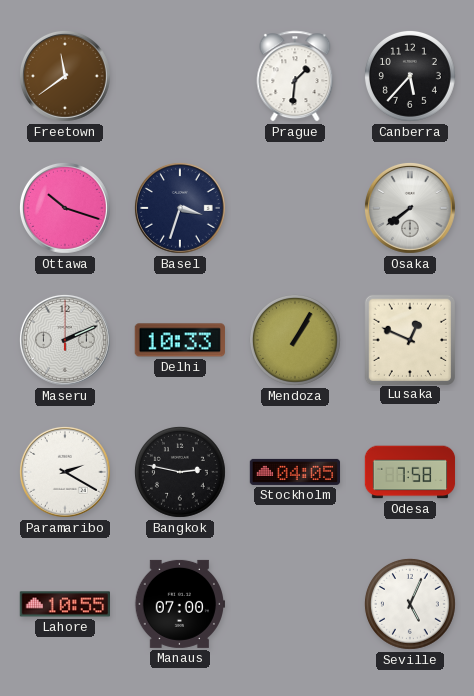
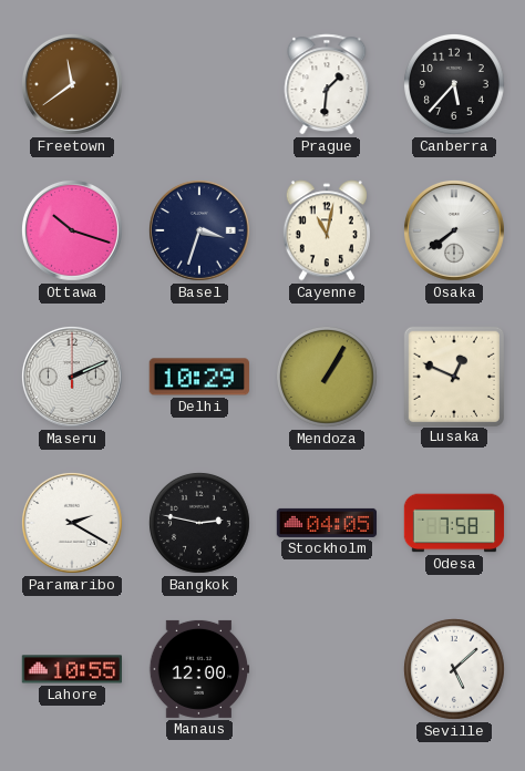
Cayenne: none -> 11:02
Delhi: 10:33 -> 10:29
Manaus: 07:00 -> 12:00
Seville: 5:04 -> 5:08
